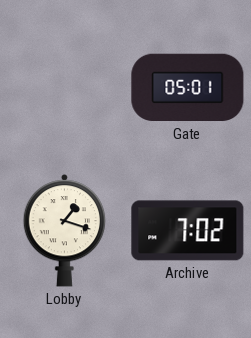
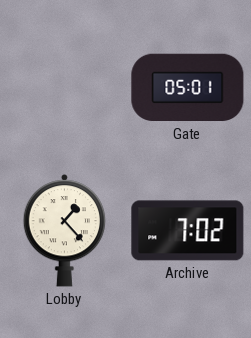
Lobby: 1:18 -> 1:23
